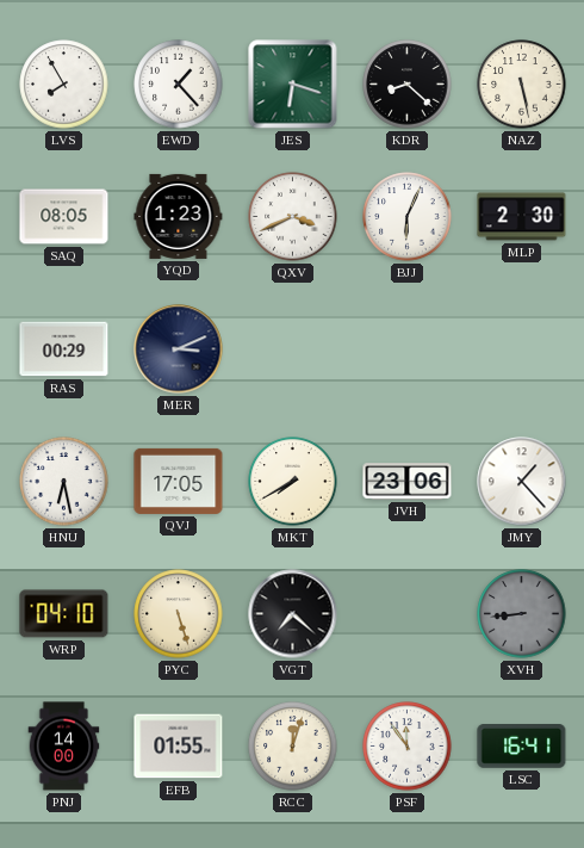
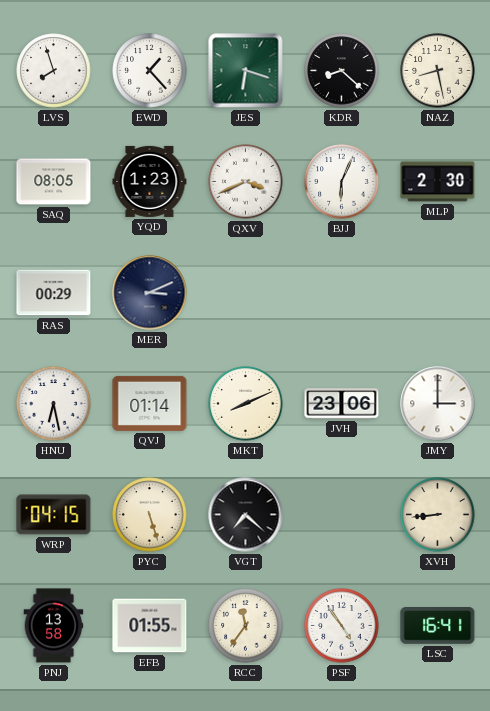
LVS: 7:55 -> 7:57
NAZ: 5:28 -> 8:28
QVJ: 17:05 -> 01:14
MKT: 7:40 -> 8:11
JMY: 1:23 -> 3:00
WRP: 04:10 -> 04:15
XVH dial: grey -> cream
PNJ: 14:00 -> 13:58
RCC: 12:03 -> 11:36
PSF: 11:54 -> 4:54
